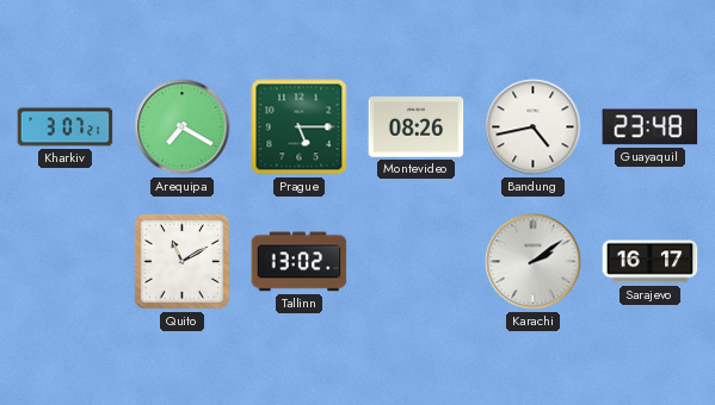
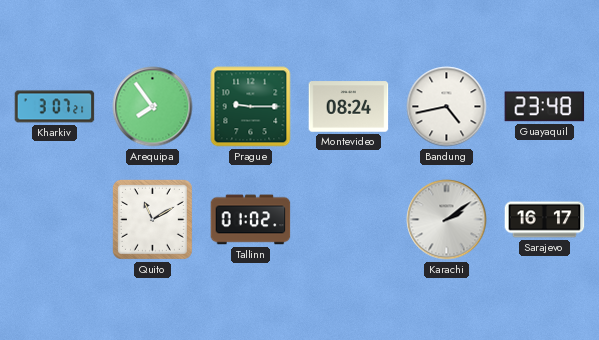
Arequipa: 7:20 -> 7:54
Prague: 5:15 -> 9:15
Montevideo: 08:26 -> 08:24
Tallinn: 13:02 -> 01:02
